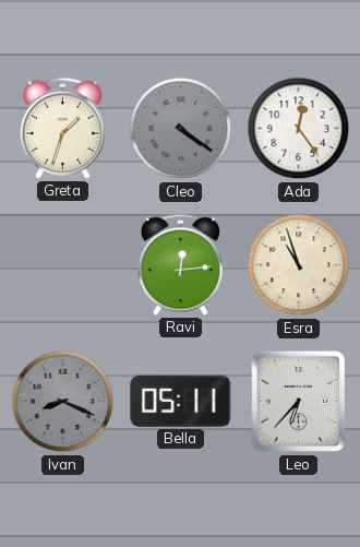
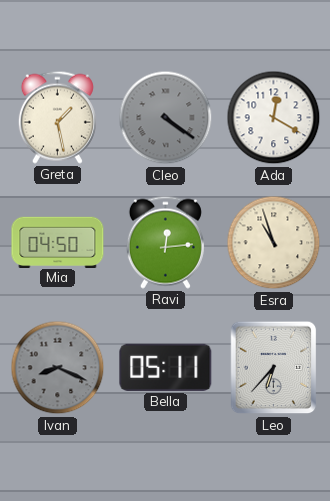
Greta: 1:33 -> 1:28
Ada: 12:24 -> 12:20
Mia: none -> 04:50
